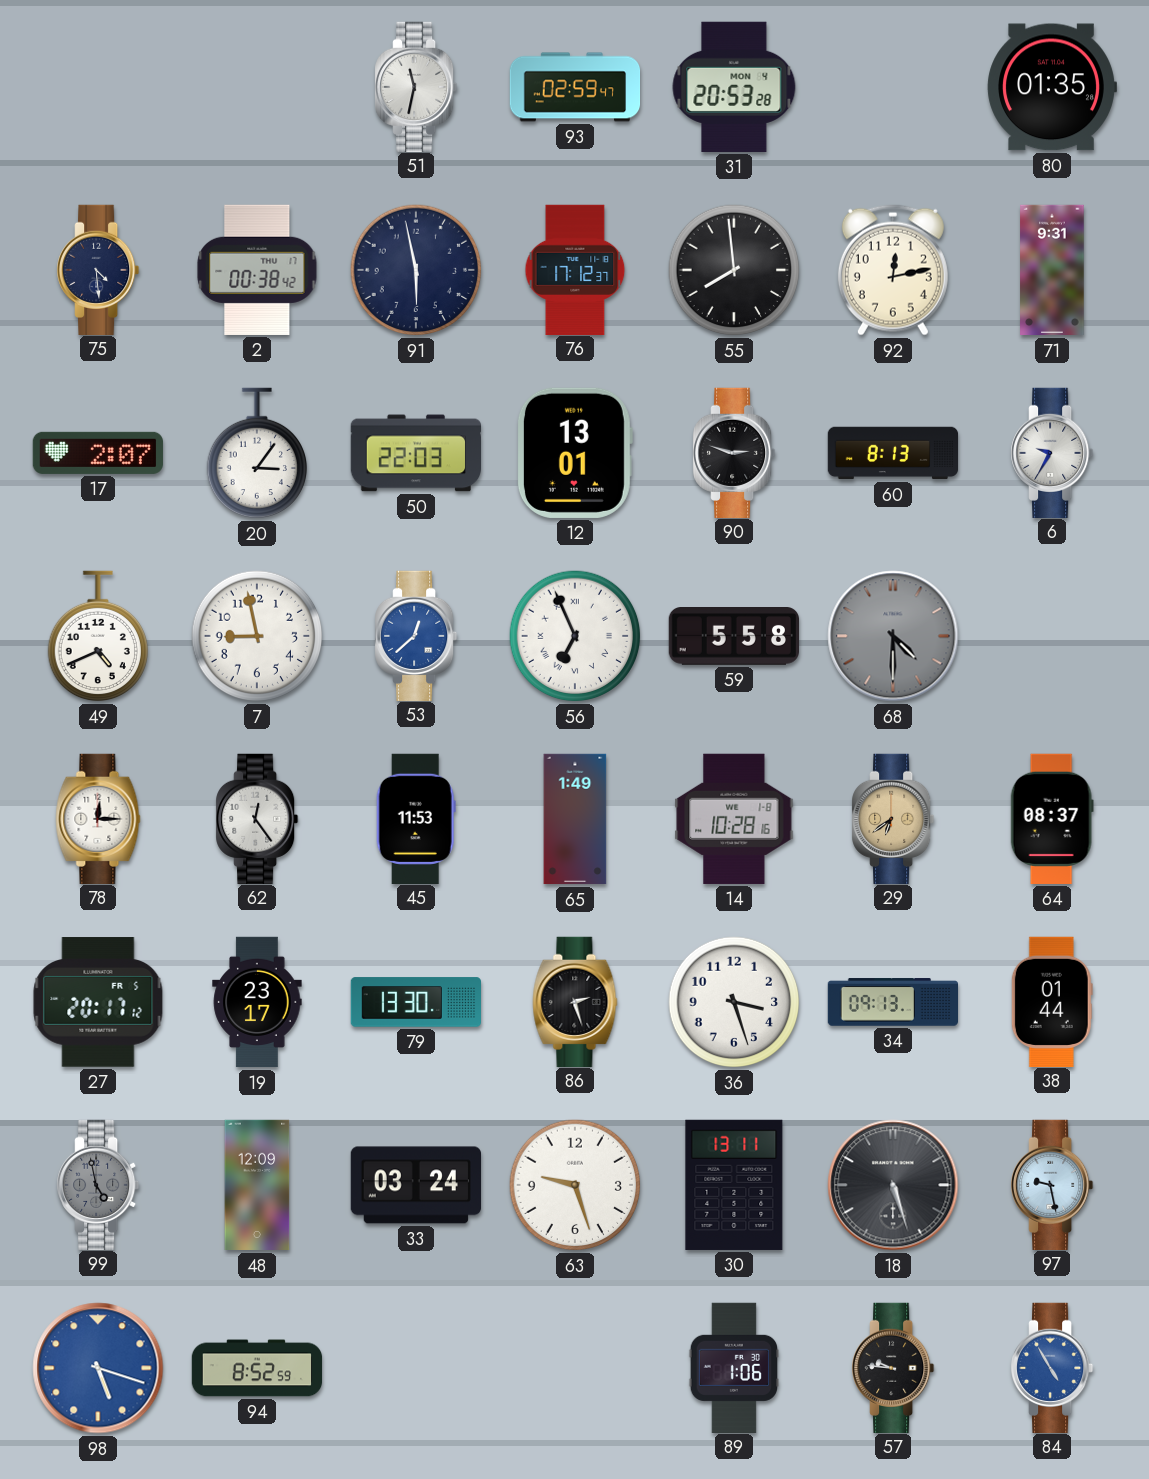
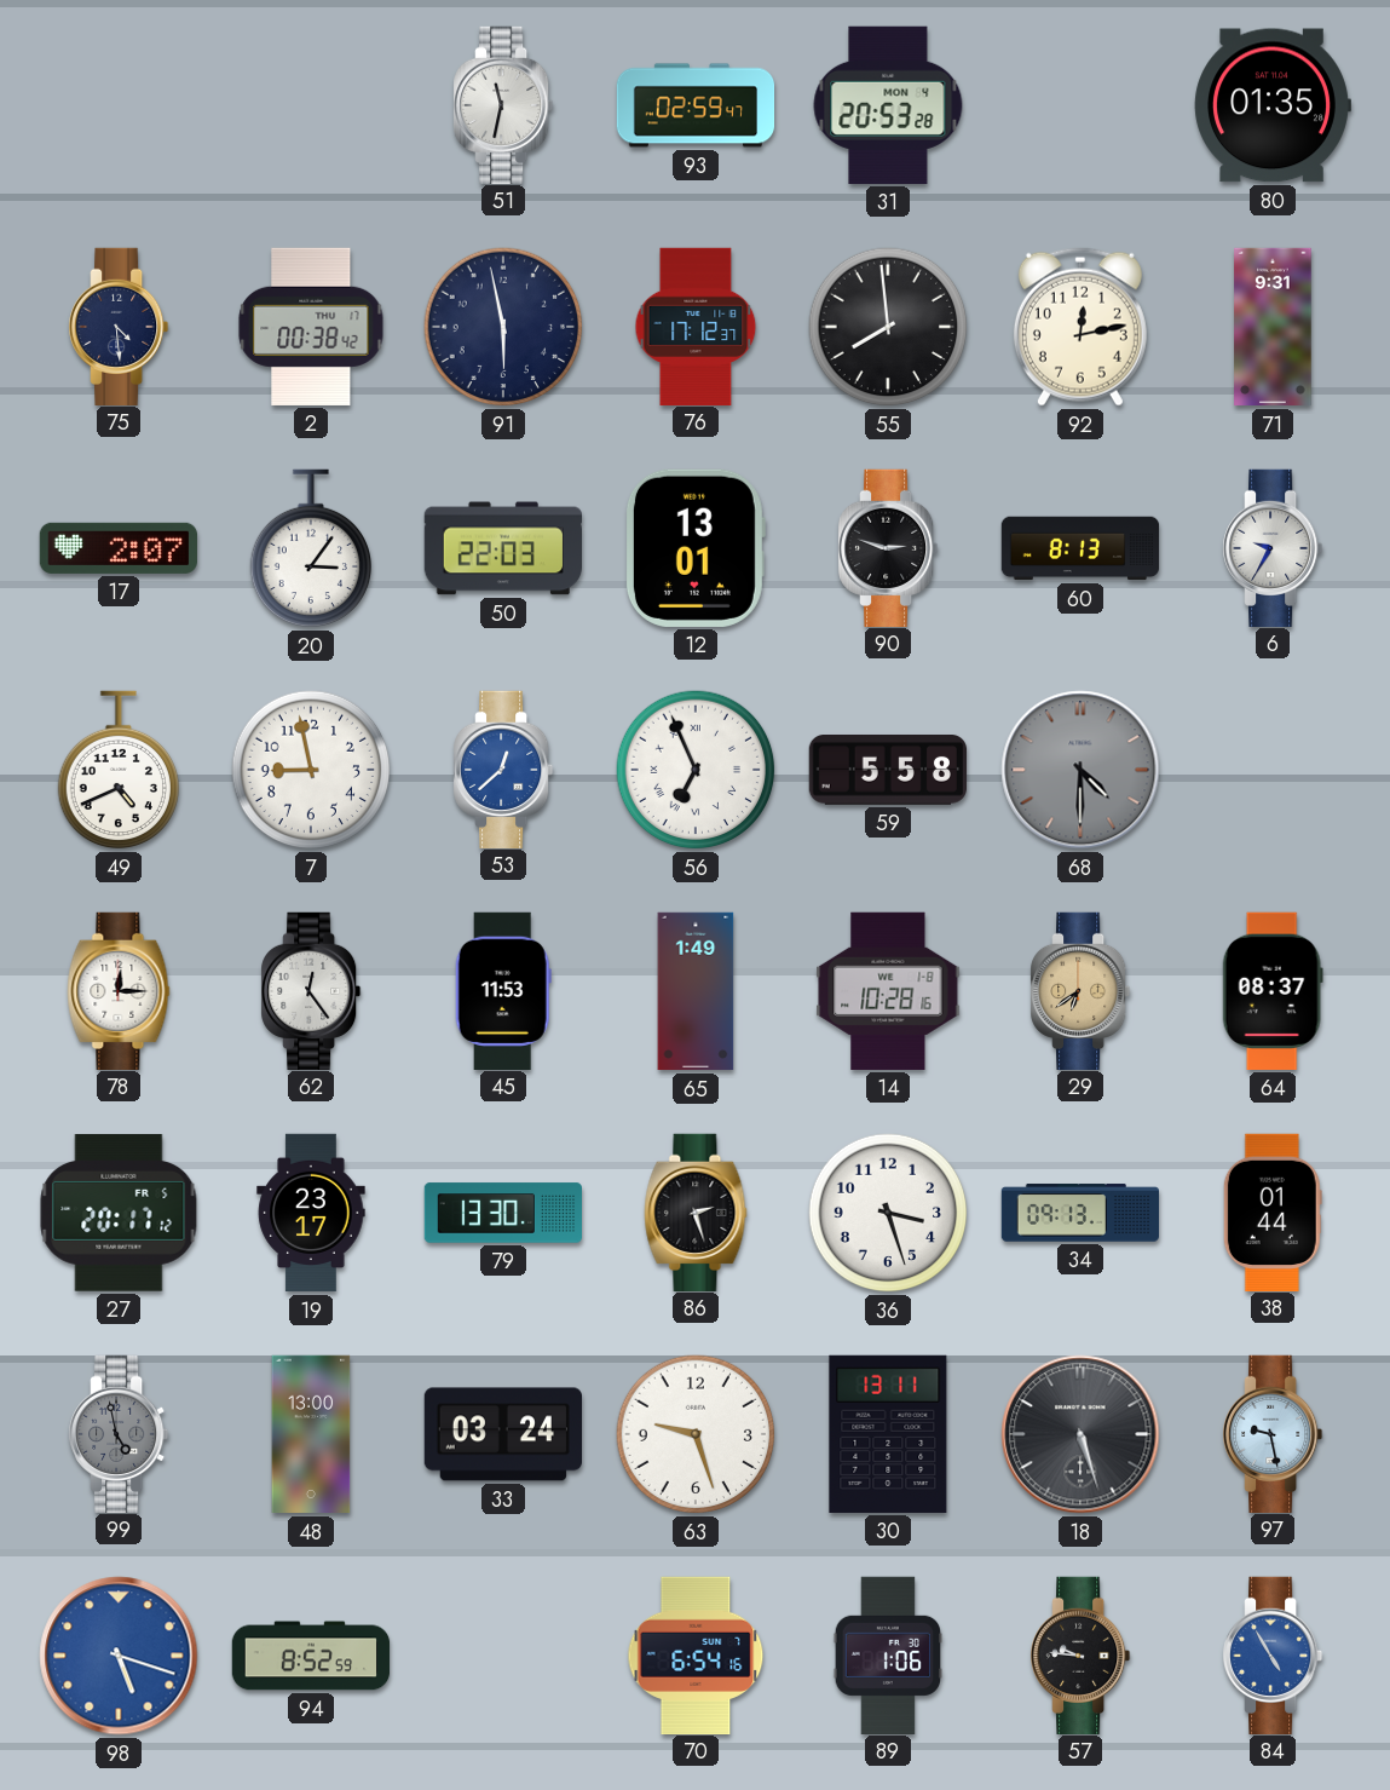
48: 12:09 -> 13:00
70: none -> 6:54
